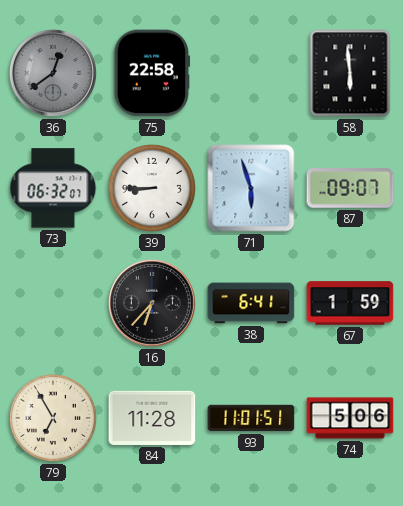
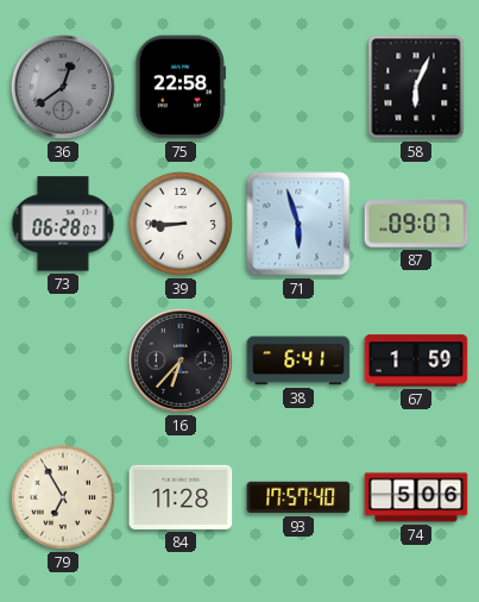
58: 5:59 -> 6:04
73: 06:32 -> 06:28
93: 11:01 -> 17:57
